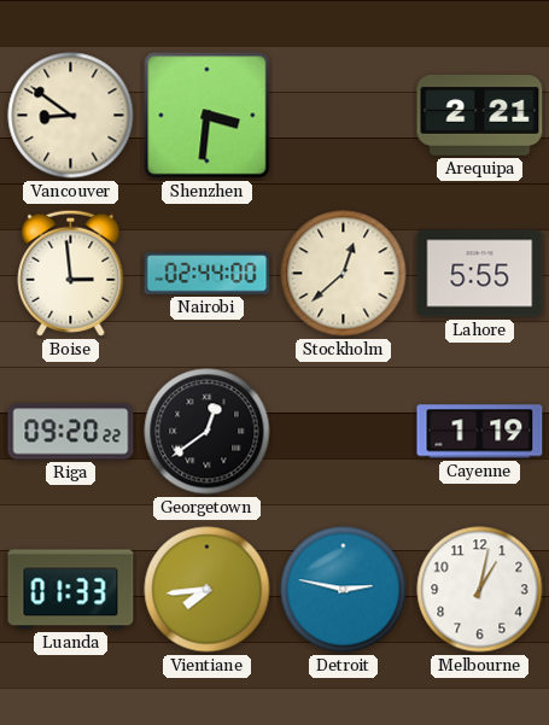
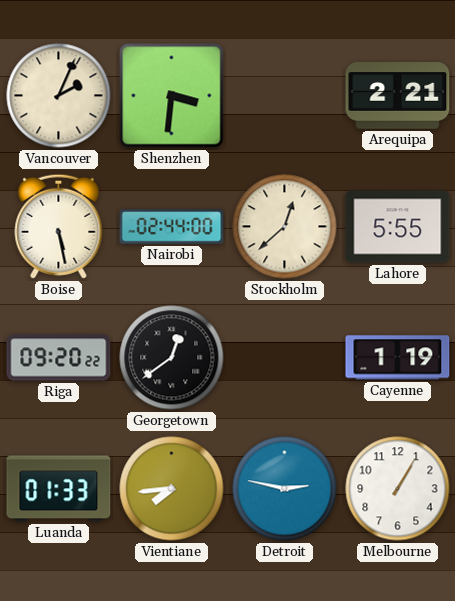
Vancouver: 8:51 -> 2:04
Boise: 2:59 -> 5:28
Melbourne: 1:02 -> 1:05
